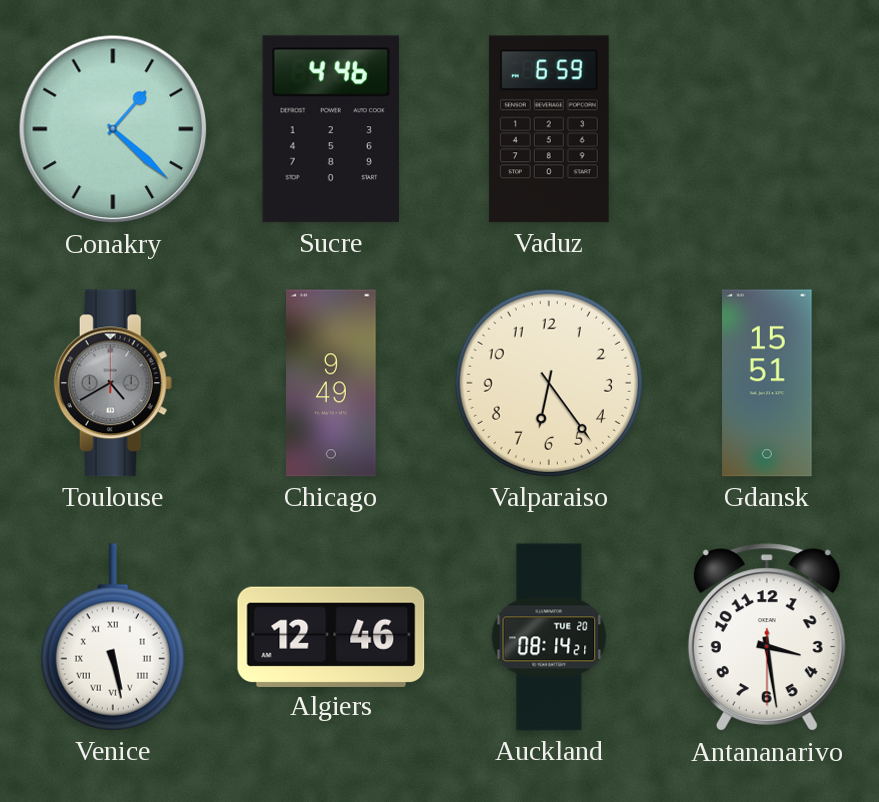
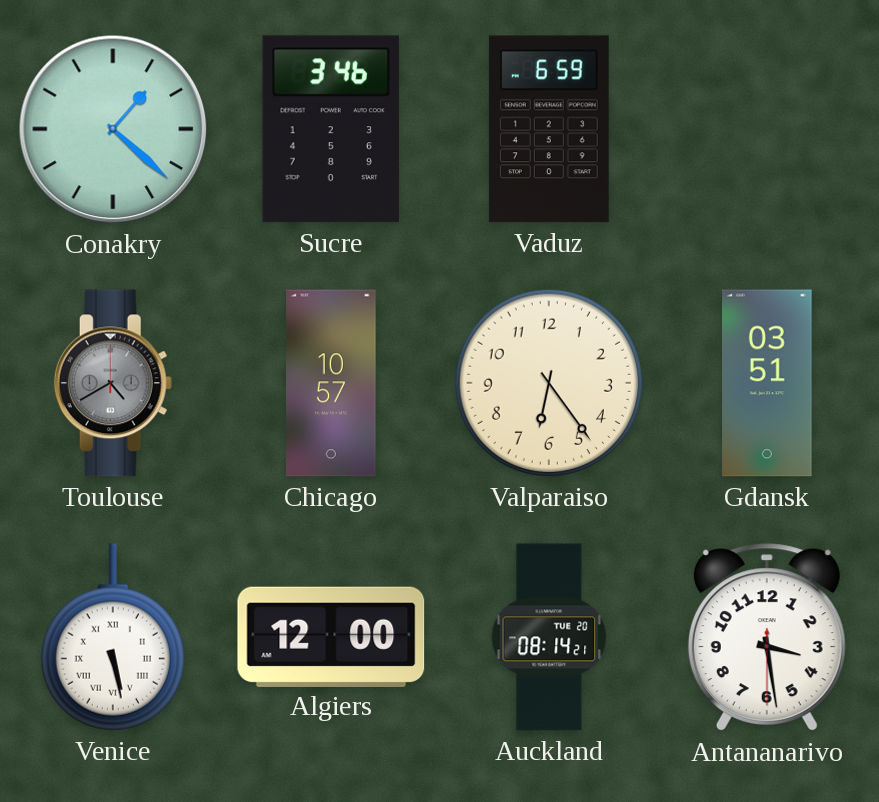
Sucre: 4:46 -> 3:46
Chicago: 9:49 -> 10:57
Gdansk: 15:51 -> 03:51
Algiers: 12:46 -> 12:00
